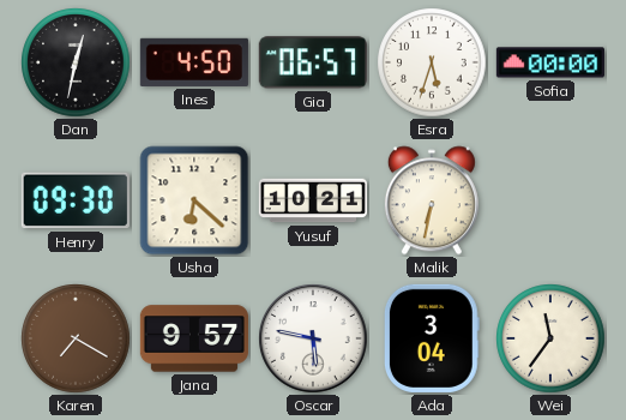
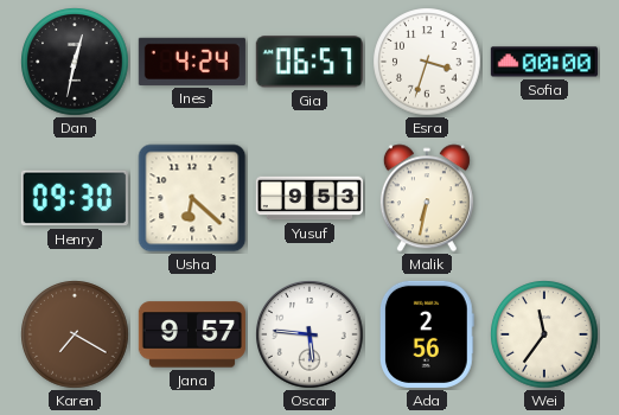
Ines: 4:50 -> 4:24
Esra: 5:33 -> 3:33
Yusuf: 10:21 -> 9:53
Oscar: 5:47 -> 5:46
Ada: 3:04 -> 2:56
